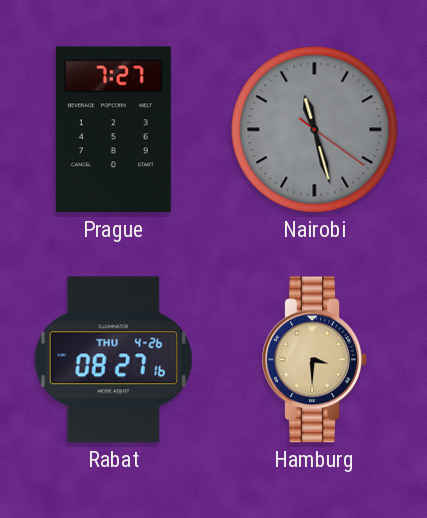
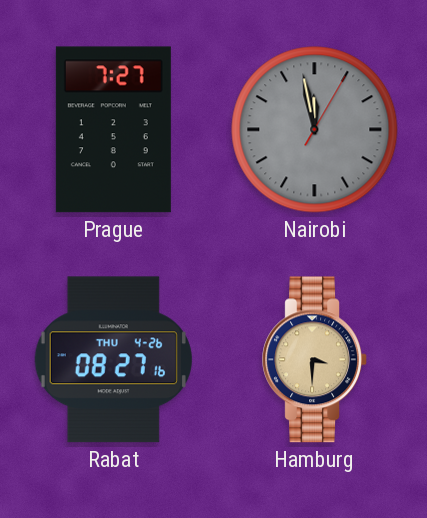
Nairobi: 11:27 -> 11:58
